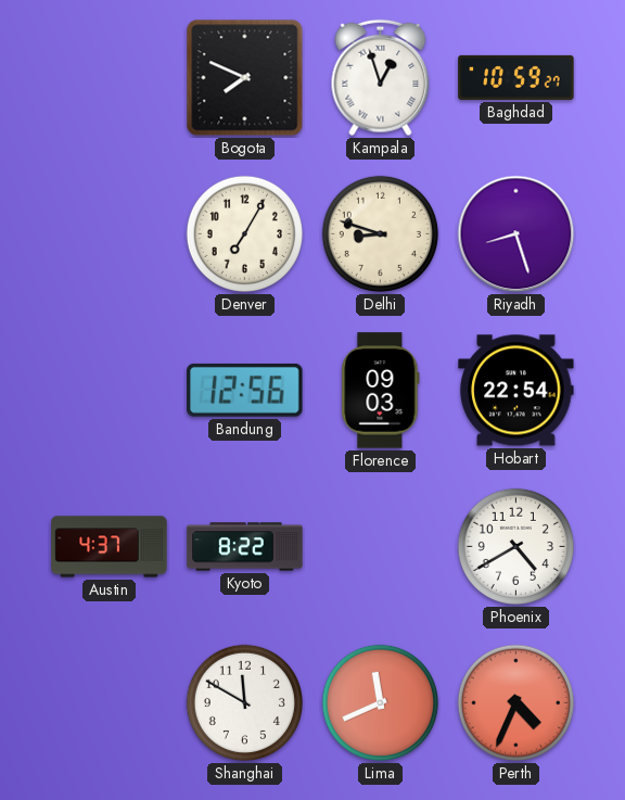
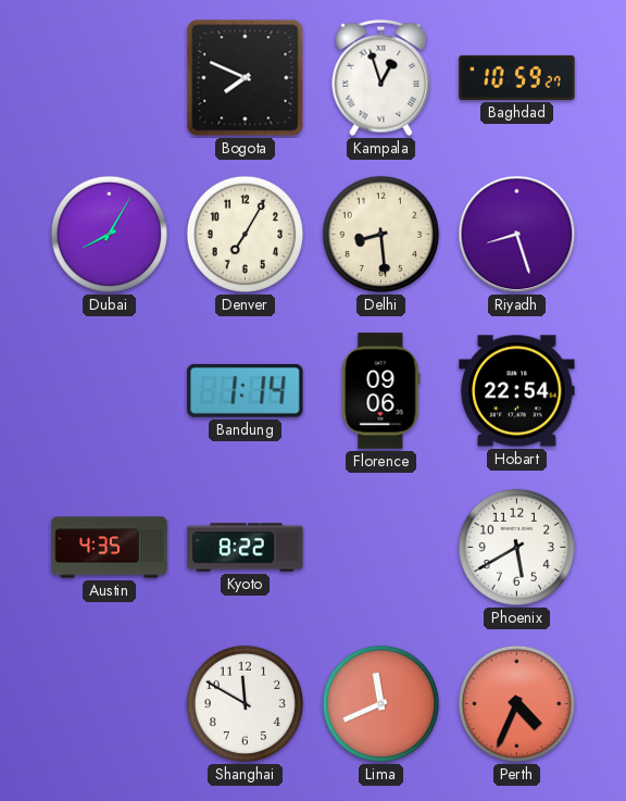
Dubai: none -> 8:05
Delhi: 8:48 -> 8:29
Bandung: 12:56 -> 1:14
Florence: 09:03 -> 09:06
Austin: 4:37 -> 4:35
Phoenix: 4:40 -> 5:40
